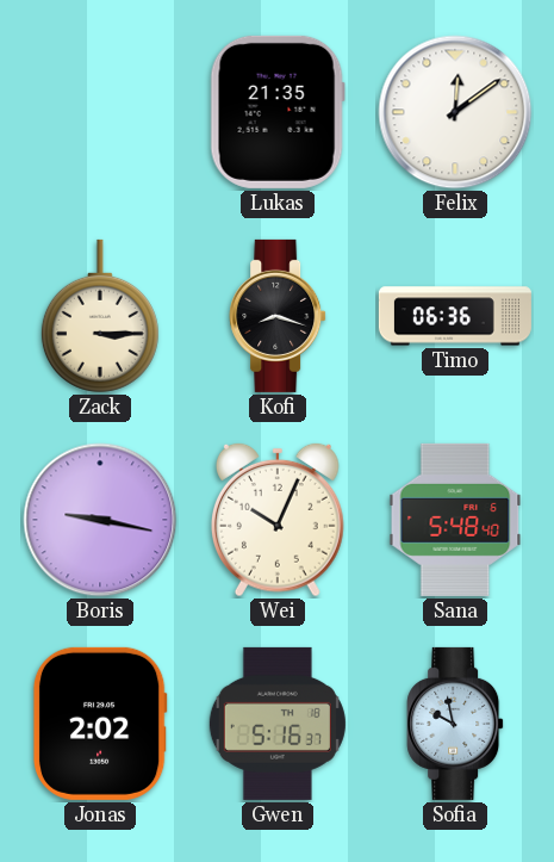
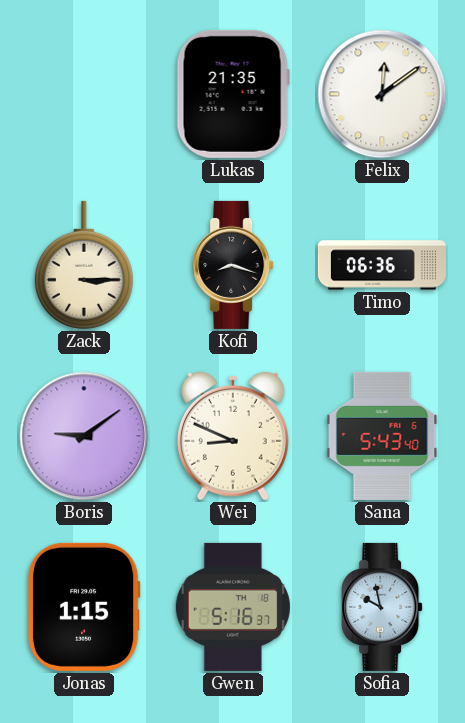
Boris: 9:17 -> 9:09
Wei: 10:04 -> 8:49
Sana: 5:48 -> 5:43
Jonas: 2:02 -> 1:15
